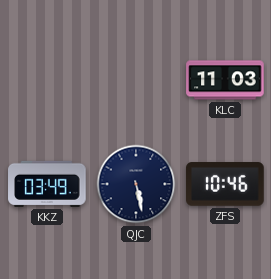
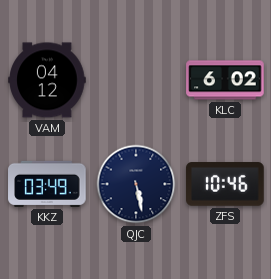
VAM: none -> 04:12
KLC: 11:03 -> 6:02
